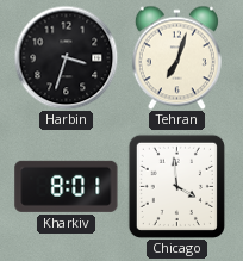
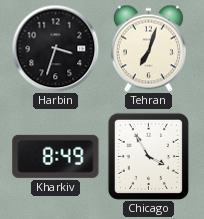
Kharkiv: 8:01 -> 8:49
Chicago: 3:59 -> 3:55
